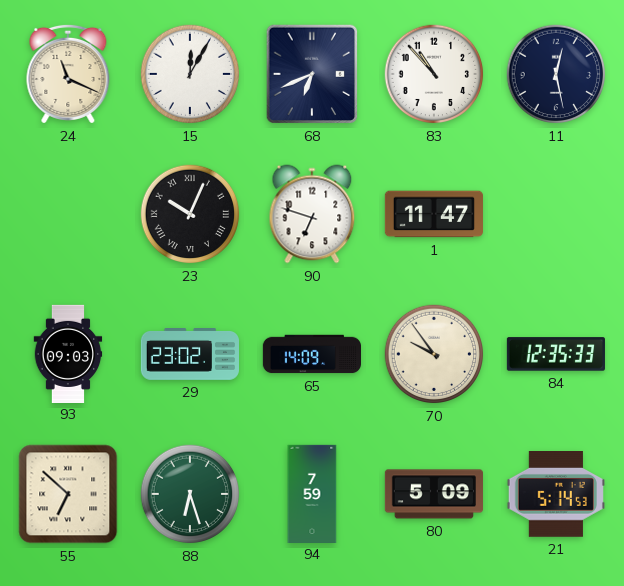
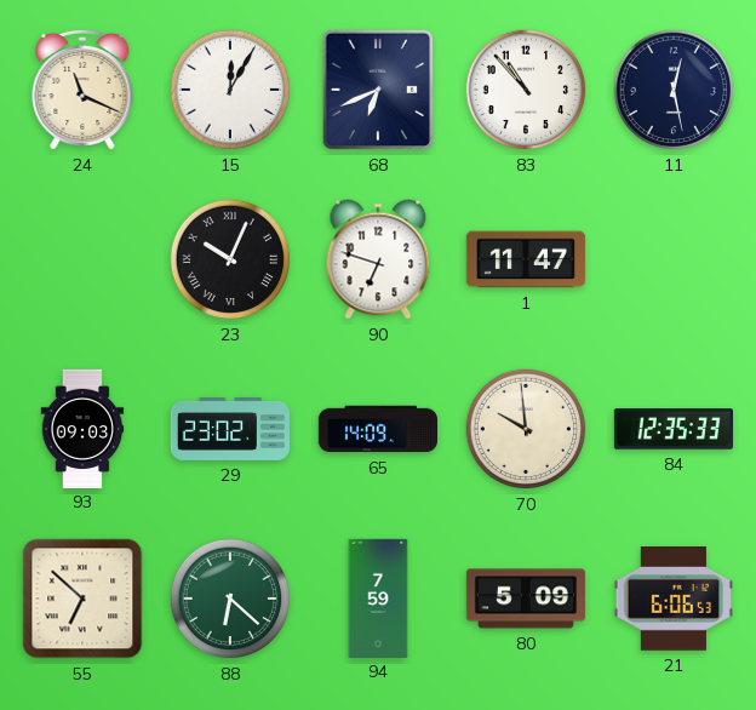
70: 9:54 -> 9:59
88: 6:27 -> 6:22
21: 5:14 -> 6:06
